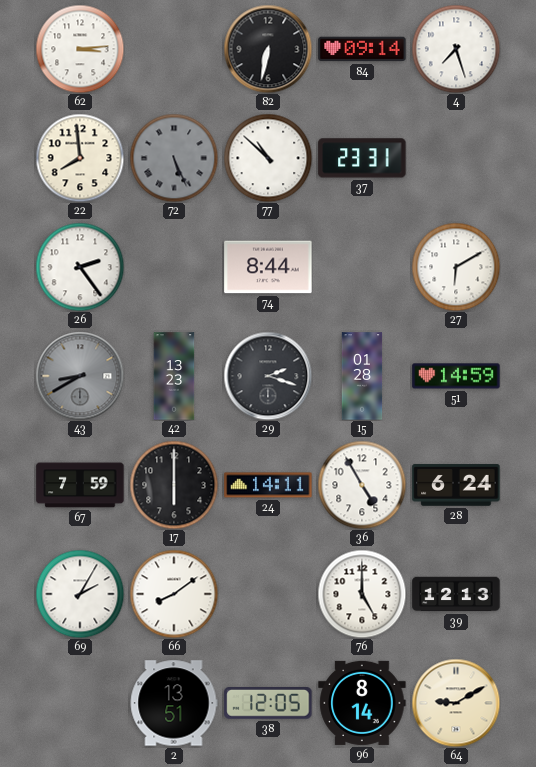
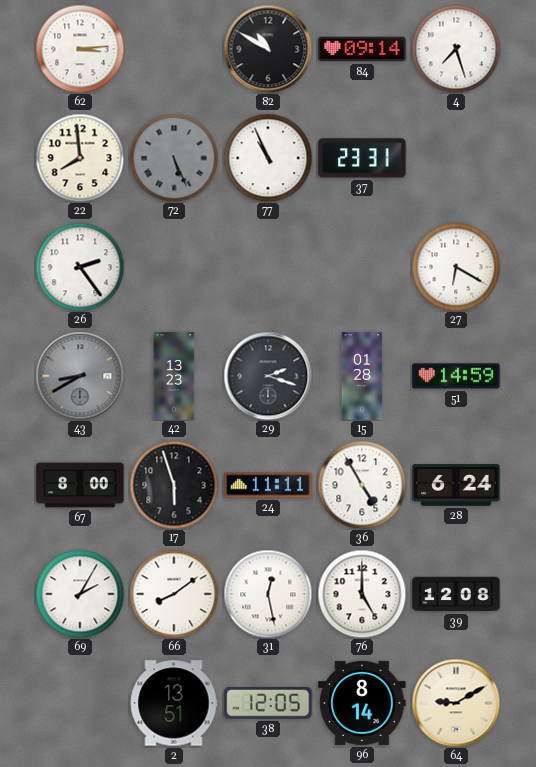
82: 6:32 -> 10:50
77: 10:52 -> 10:56
74: 8:44 -> none
27: 6:10 -> 6:20
67: 7:59 -> 8:00
17: 6:00 -> 5:57
24: 14:11 -> 11:11
31: none -> 12:28
39: 12:13 -> 12:08
